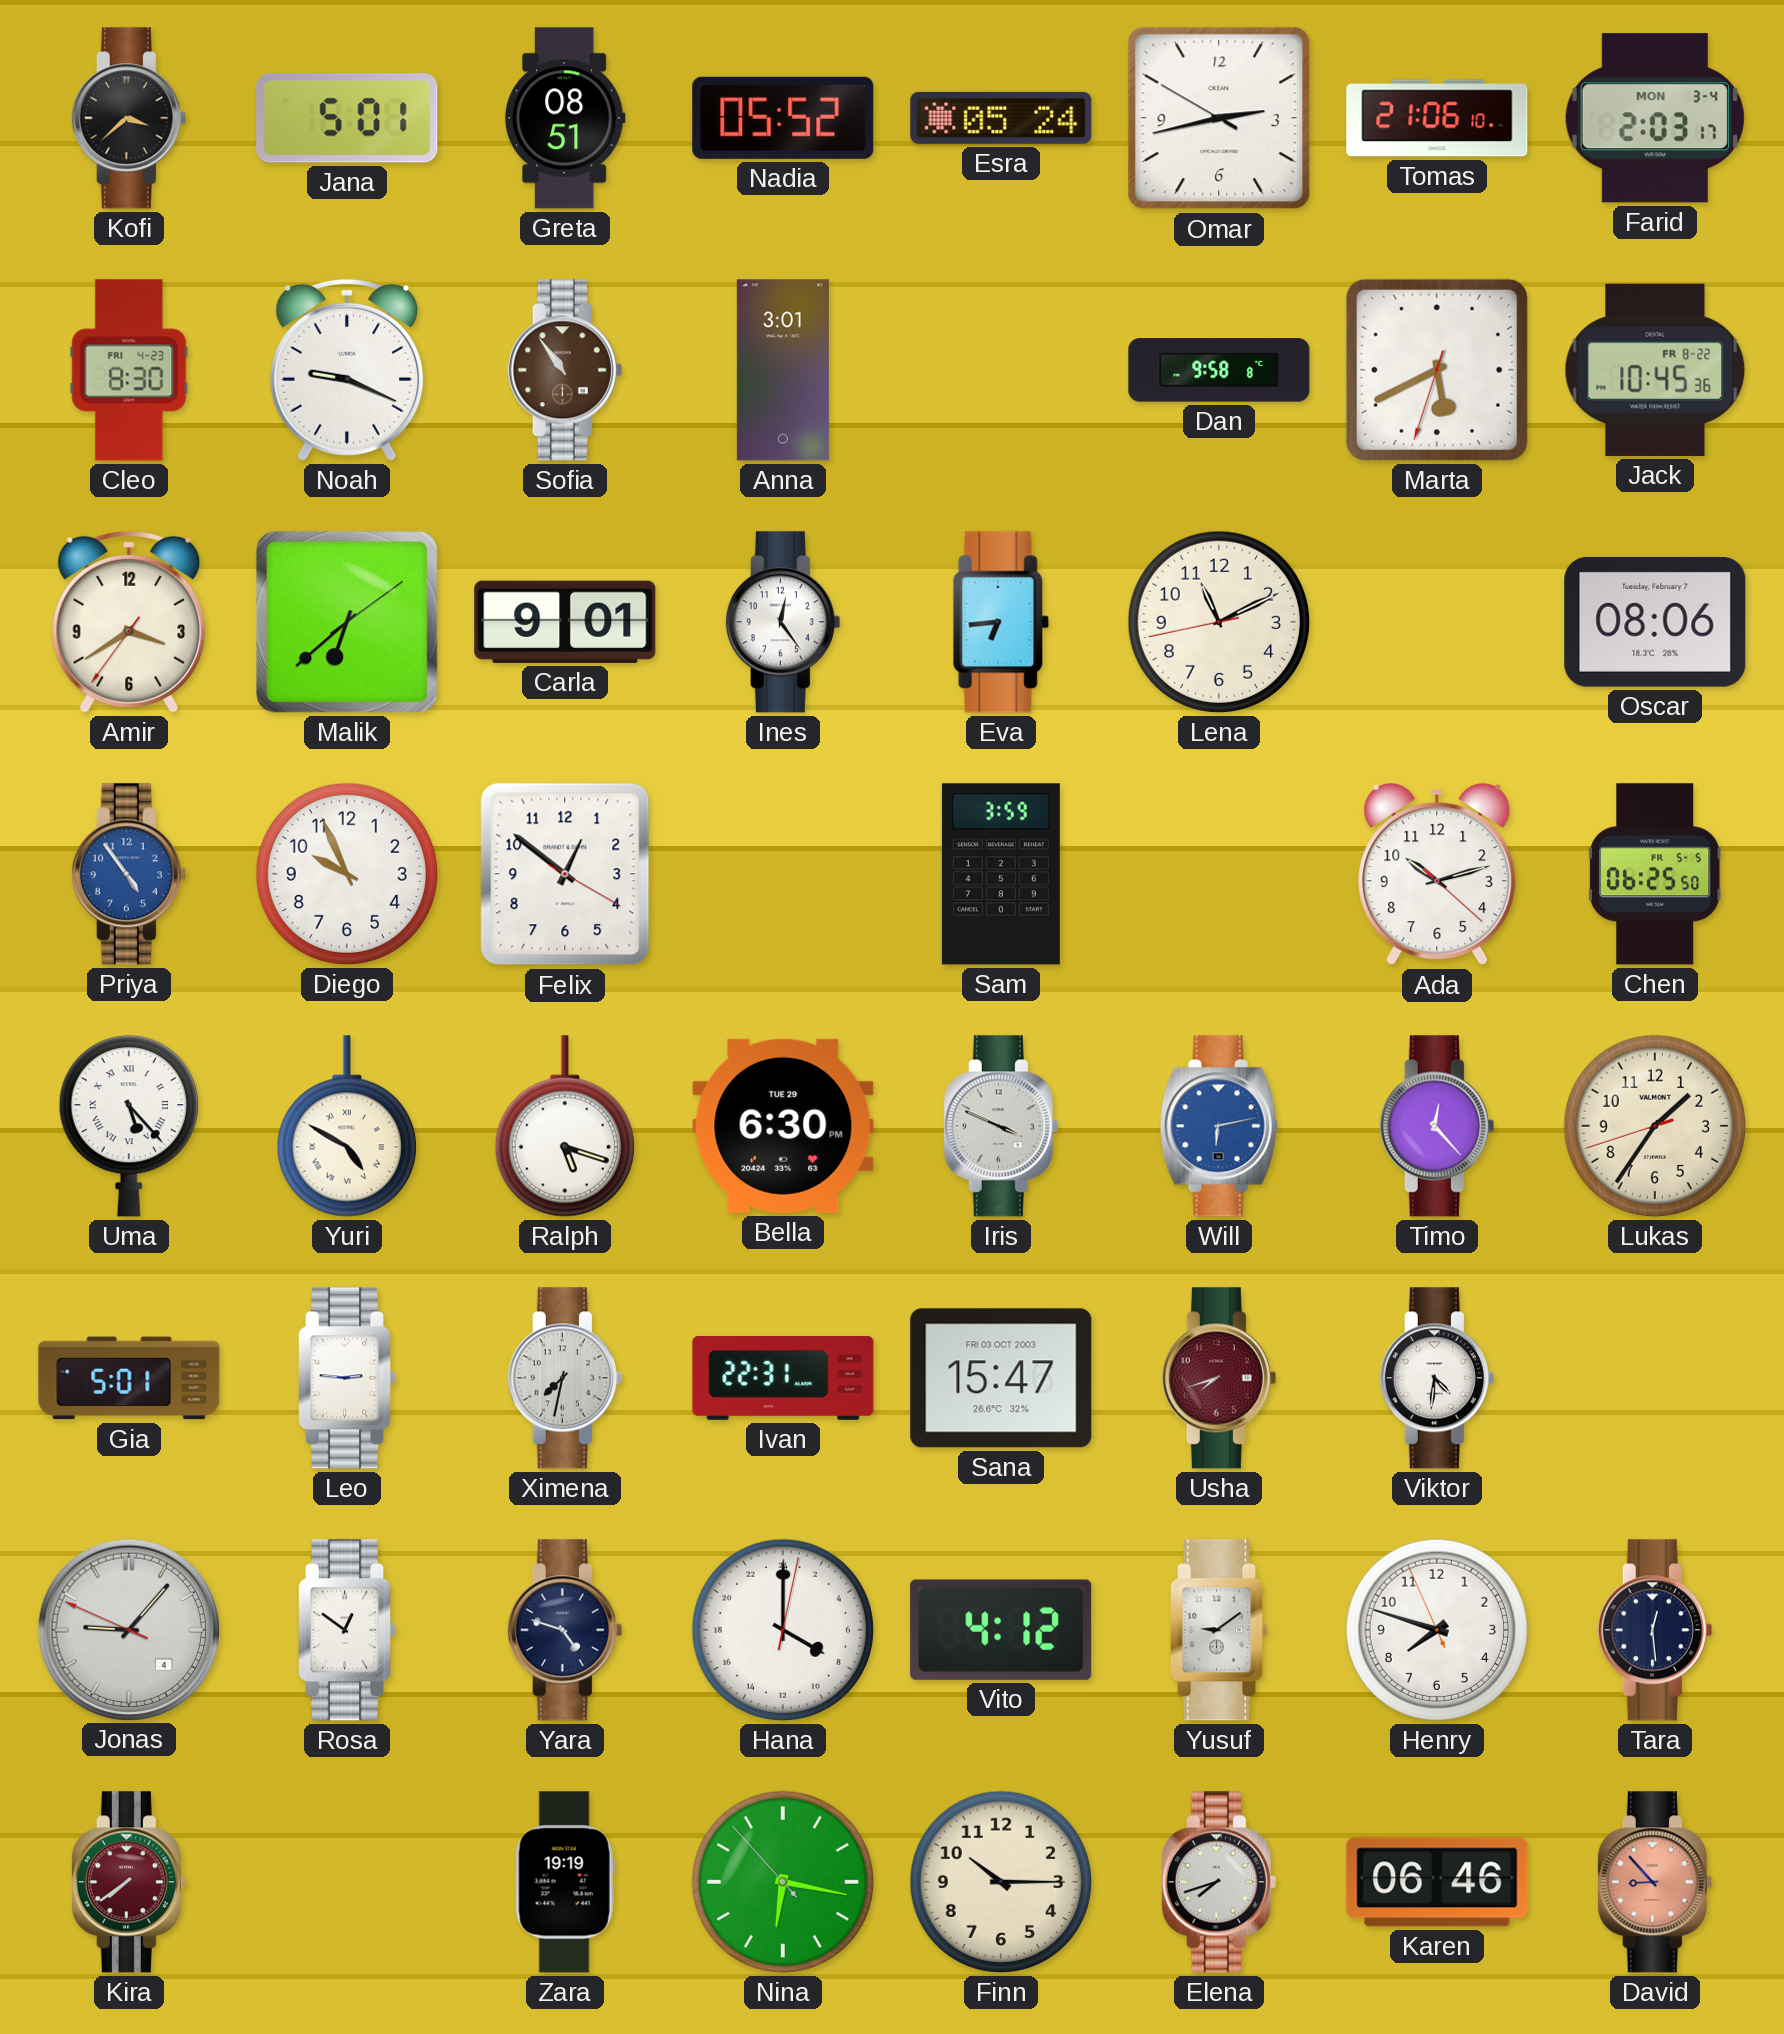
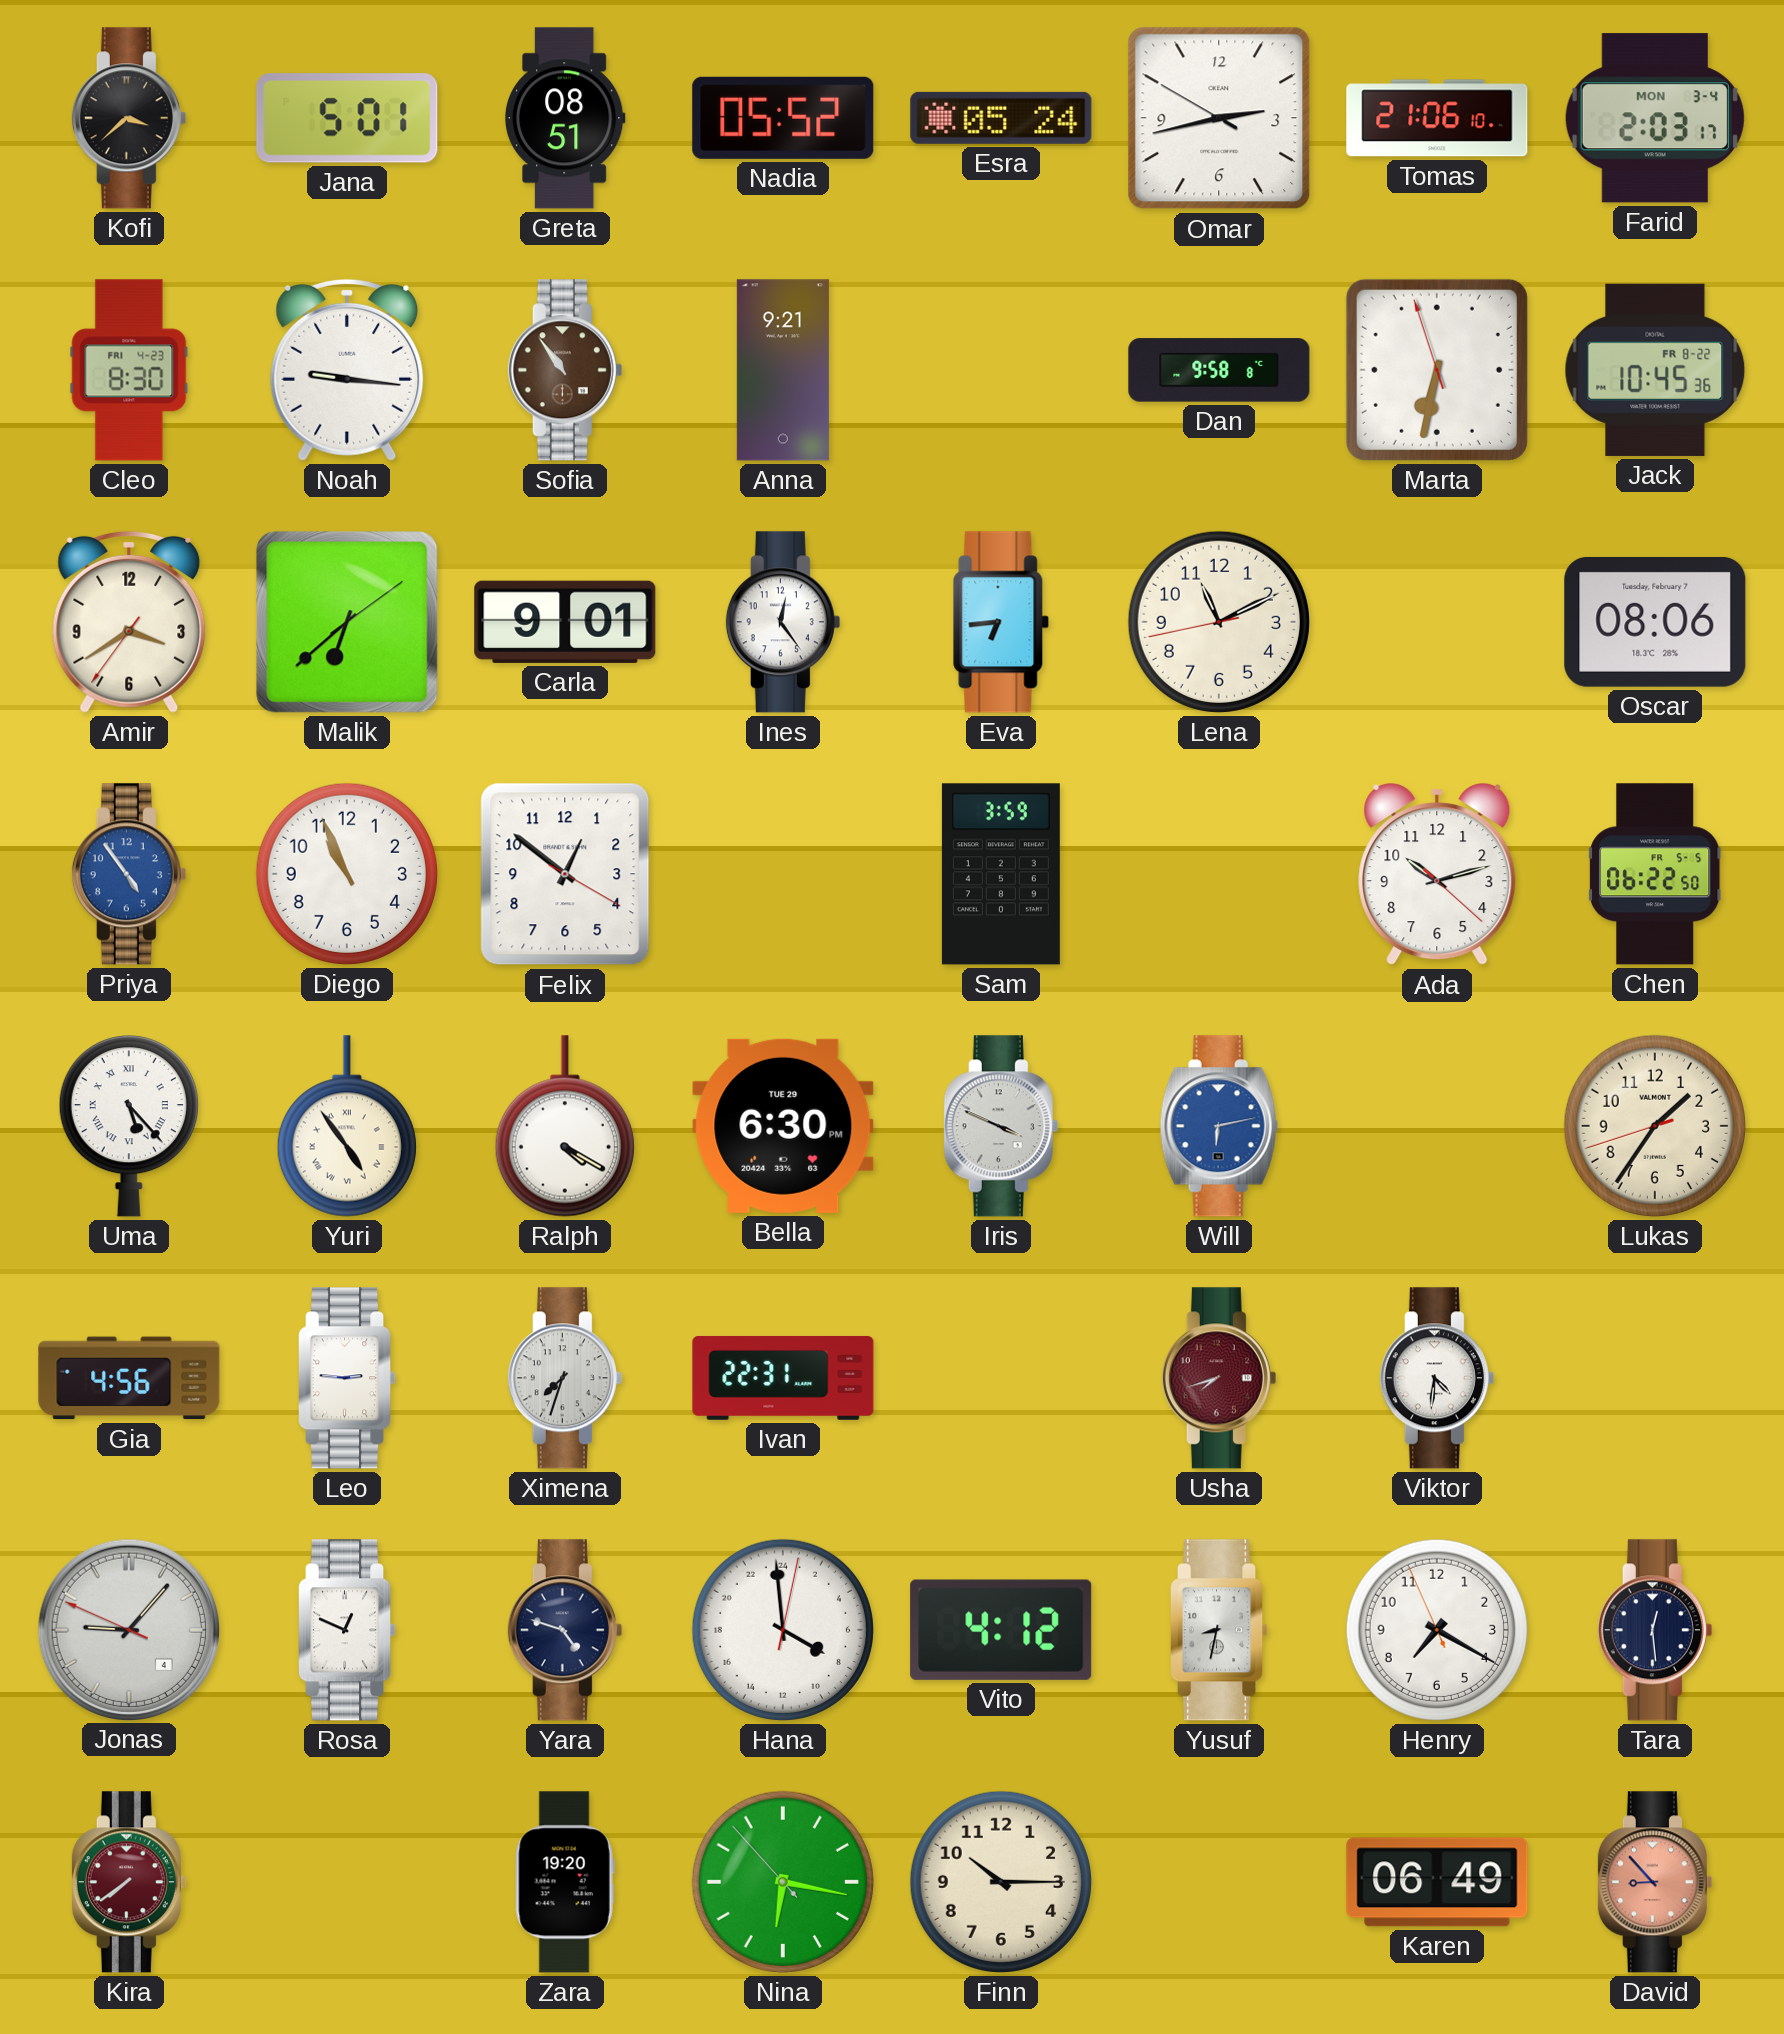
Noah: 9:19 -> 9:16
Anna: 3:01 -> 9:21
Marta: 5:40 -> 6:31
Diego: 9:56 -> 10:56
Chen: 06:25 -> 06:22
Yuri: 4:50 -> 4:54
Ralph: 5:18 -> 4:20
Timo: 12:23 -> none
Gia: 5:01 -> 4:56
Ximena: 7:32 -> 7:33
Sana: 15:47 -> none
Rosa: 12:51 -> 12:49
Hana: 8:00 -> 7:59
Yusuf: 9:09 -> 8:32
Henry: 7:47 -> 7:19
Zara: 19:19 -> 19:20
Elena: 7:42 -> none
Karen: 06:46 -> 06:49
